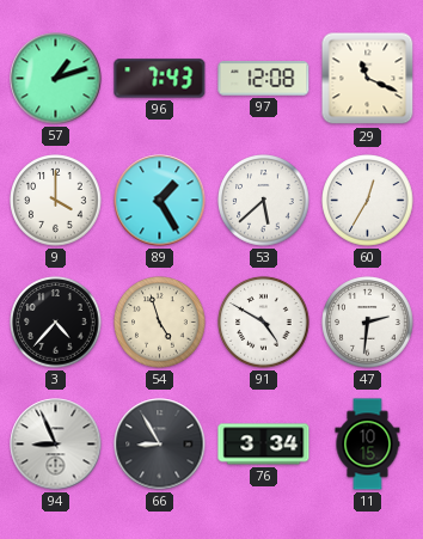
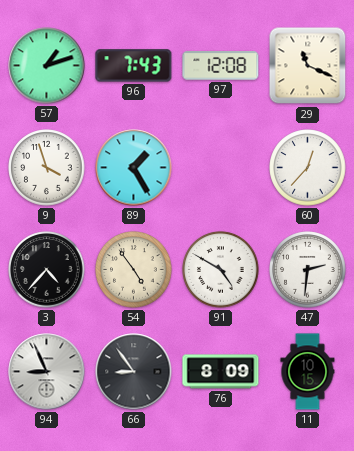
9: 4:00 -> 3:57
53: 5:38 -> none
60: 12:35 -> 12:37
54: 4:57 -> 4:54
66: 8:55 -> 8:54
76: 3:34 -> 8:09
